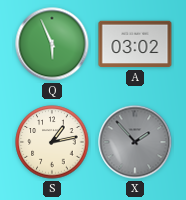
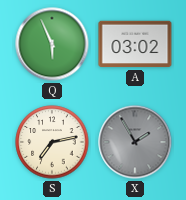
S: 1:13 -> 7:13
X: 1:53 -> 1:55
